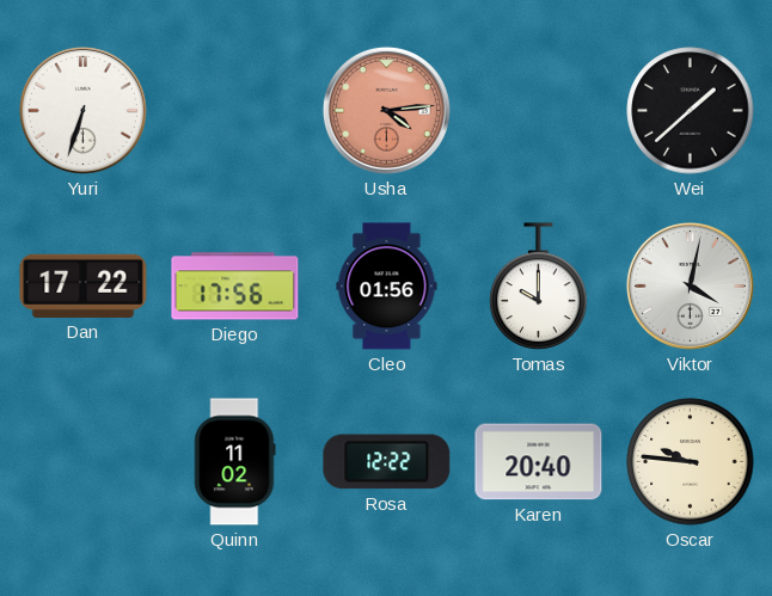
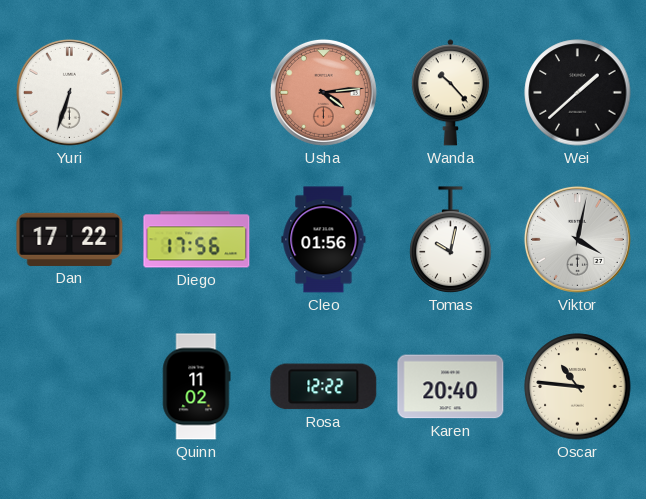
Wanda: none -> 10:23
Tomas: 10:00 -> 10:02
Oscar: 9:46 -> 10:46
